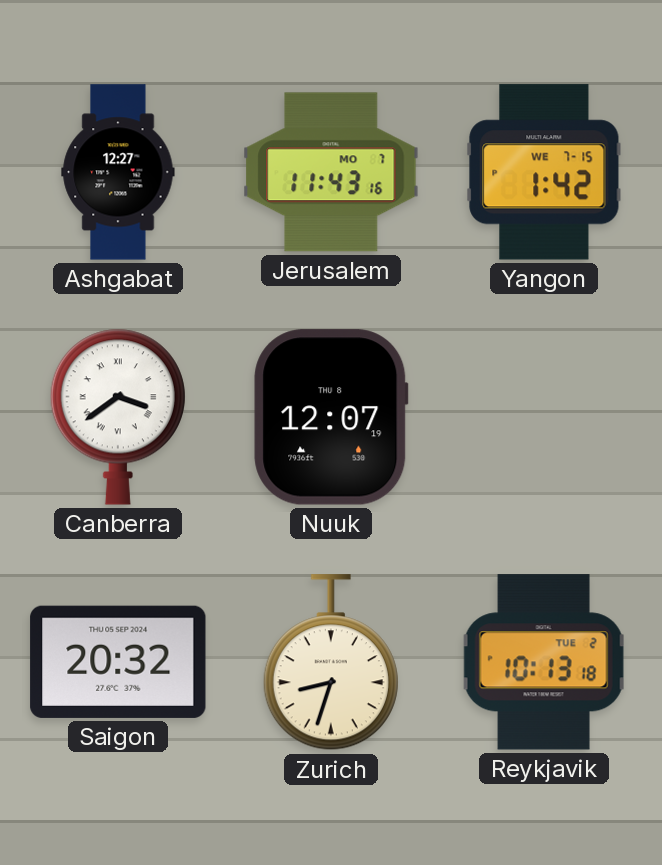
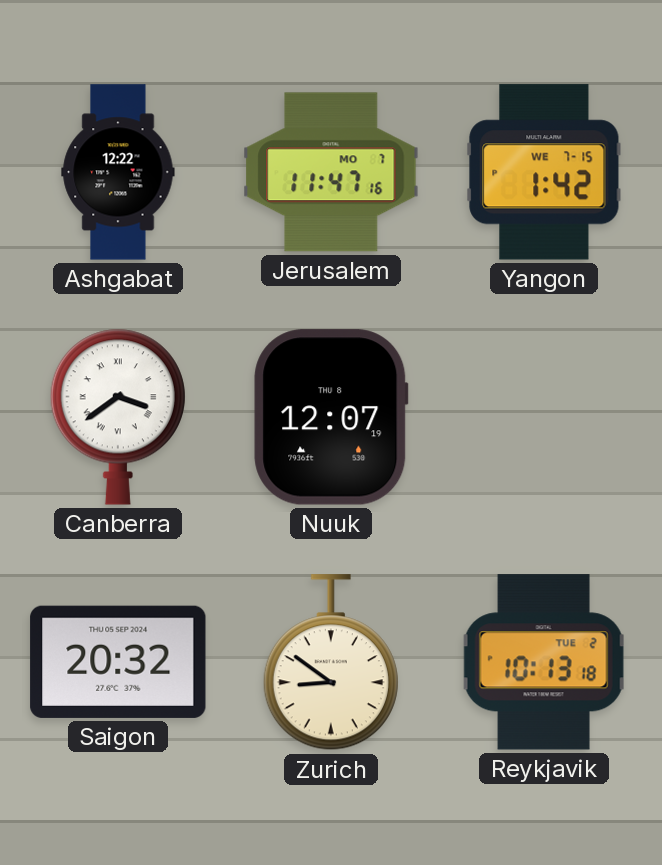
Ashgabat: 12:27 -> 12:22
Jerusalem: 11:43 -> 11:47
Zurich: 8:33 -> 8:51
